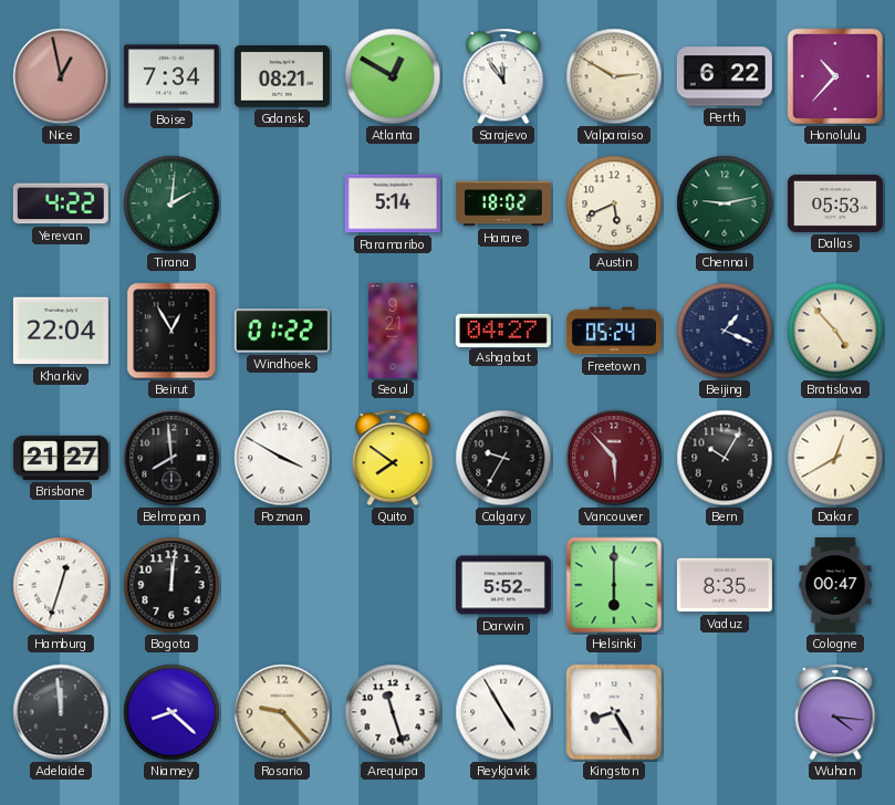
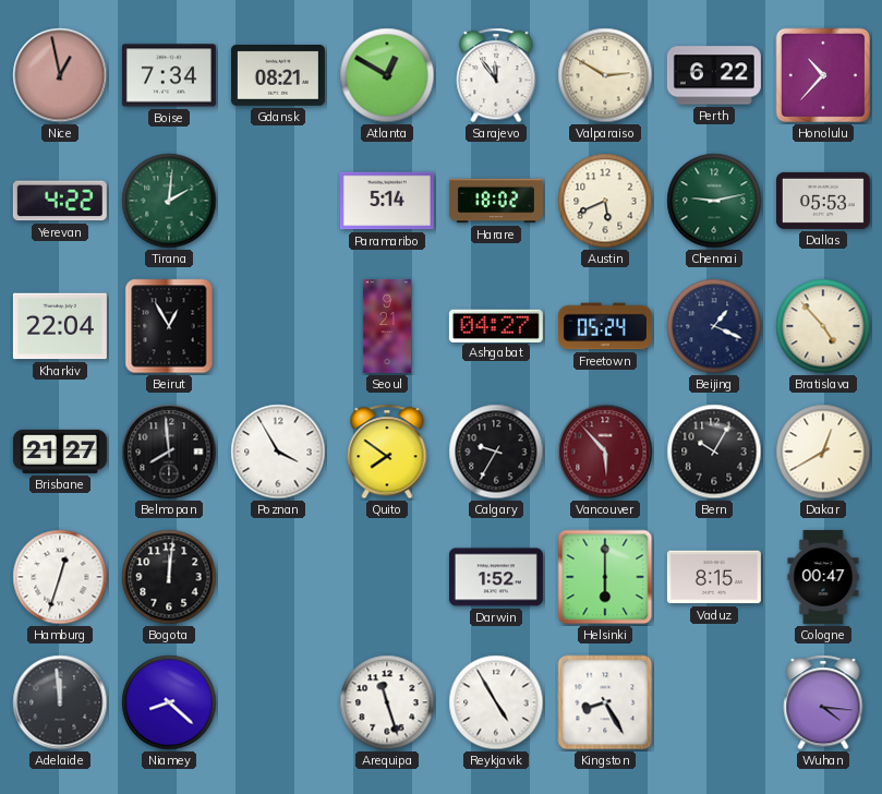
Windhoek: 01:22 -> none
Poznan: 3:50 -> 3:55
Darwin: 5:52 -> 1:52
Vaduz: 8:35 -> 8:15
Rosario: 9:23 -> none
